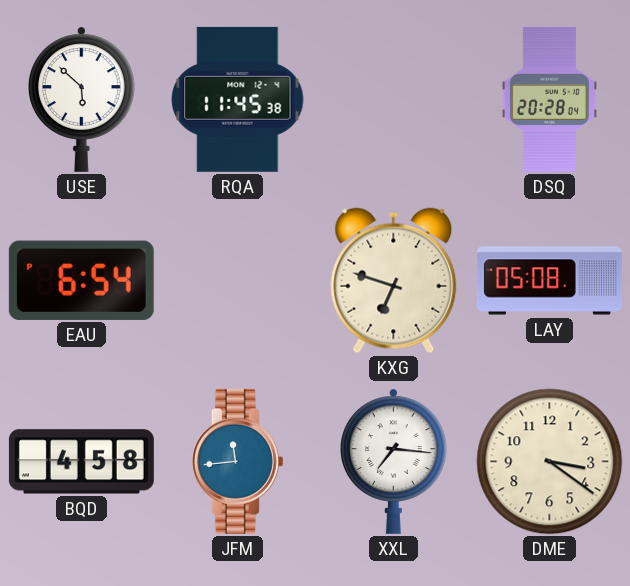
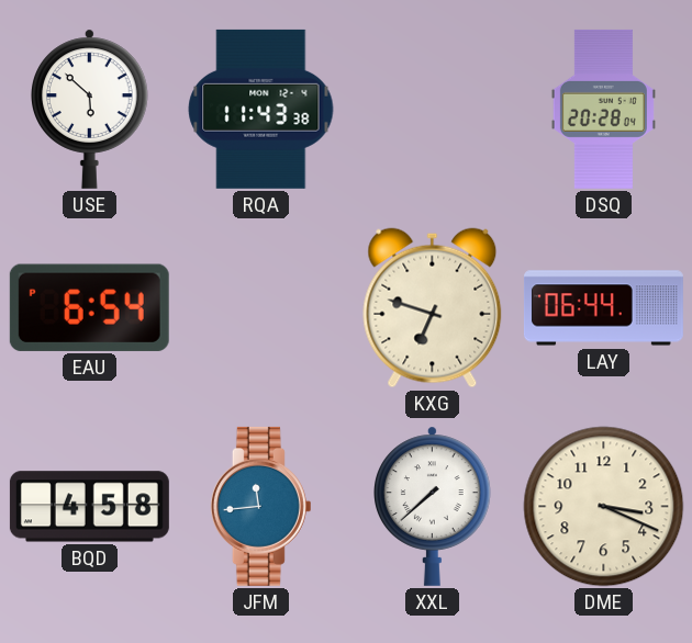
RQA: 11:45 -> 11:43
LAY: 05:08 -> 06:44
XXL: 7:16 -> 7:38
DME: 3:21 -> 3:19
